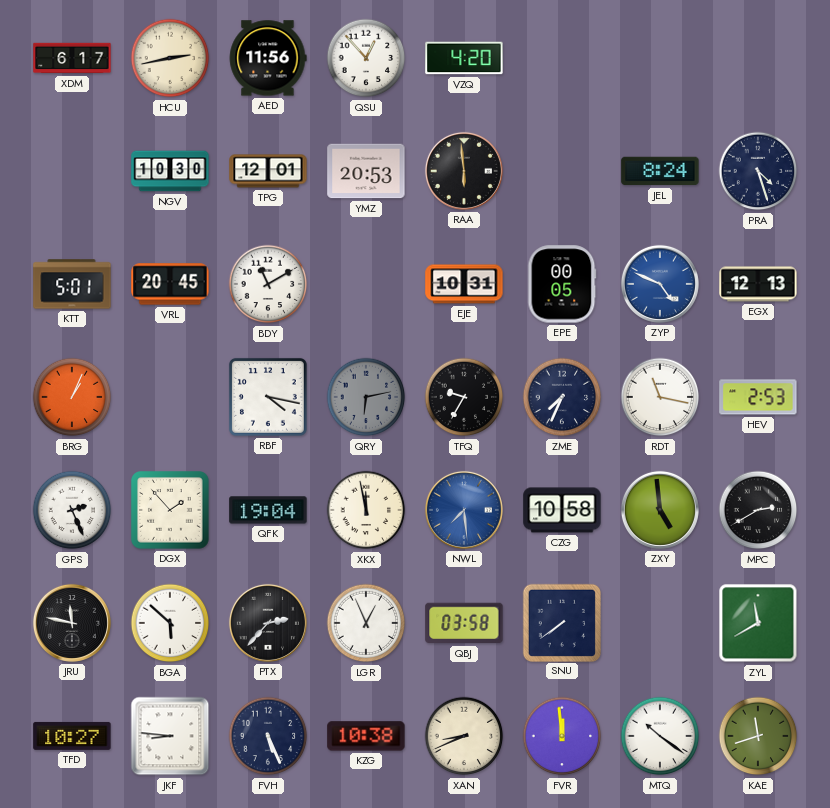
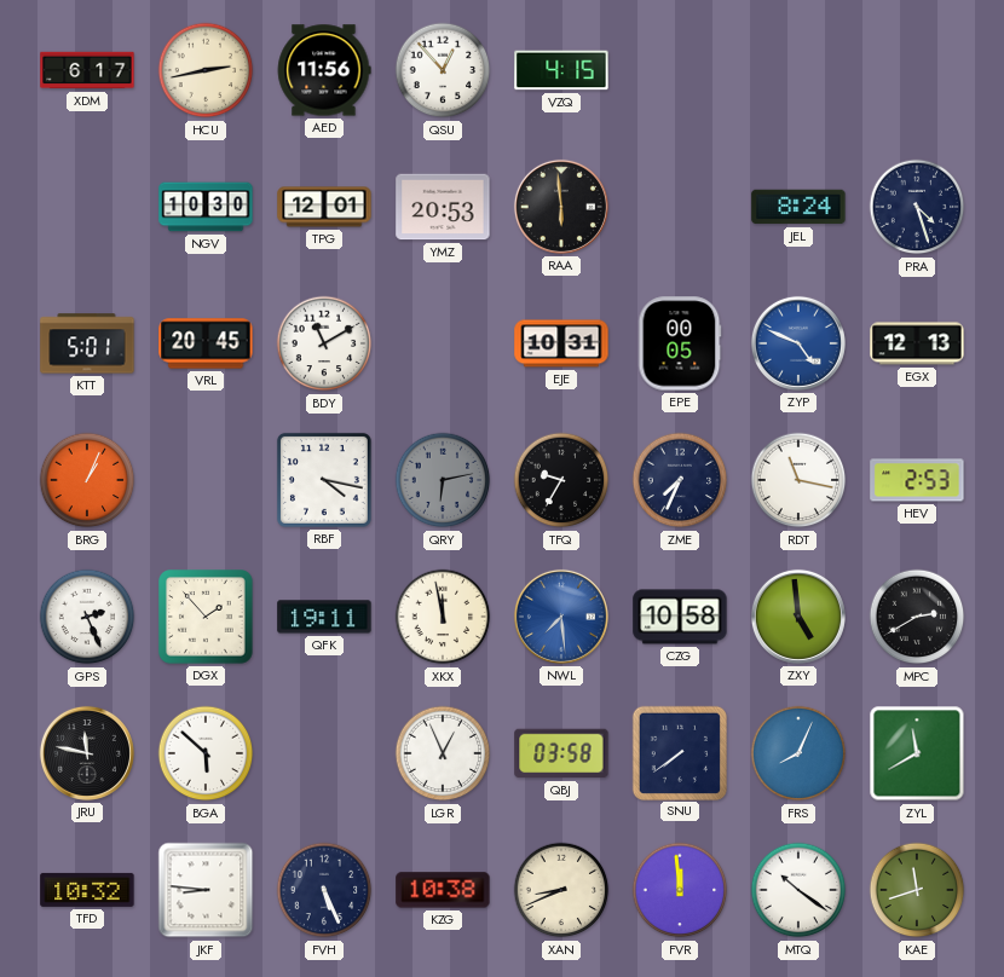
VZQ: 4:20 -> 4:15
QFK: 19:04 -> 19:11
PTX: 2:37 -> none
FRS: none -> 8:04
TFD: 10:27 -> 10:32
